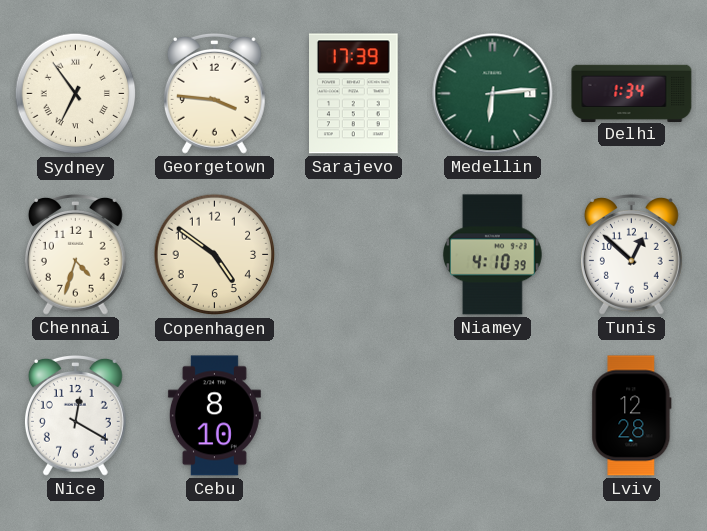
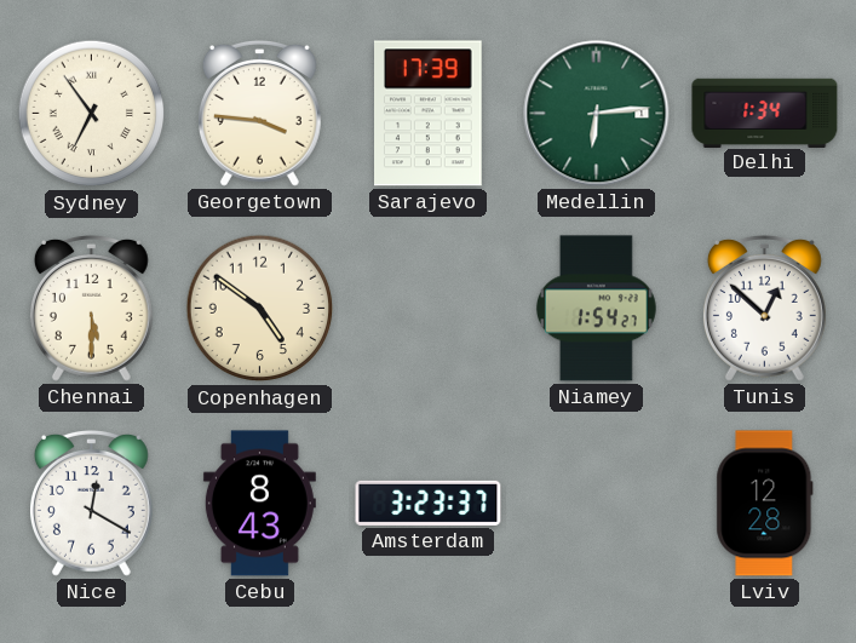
Chennai: 4:33 -> 5:30
Niamey: 4:10 -> 1:54
Cebu: 8:10 -> 8:43
Amsterdam: none -> 3:23
